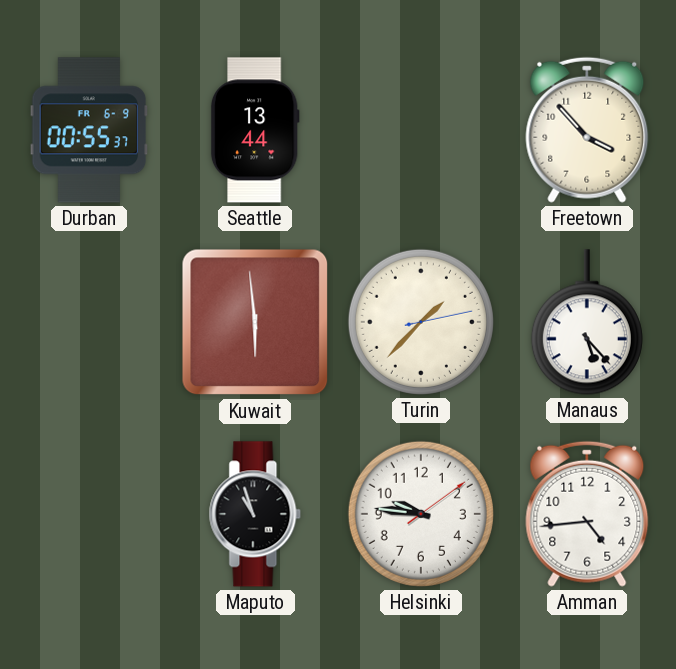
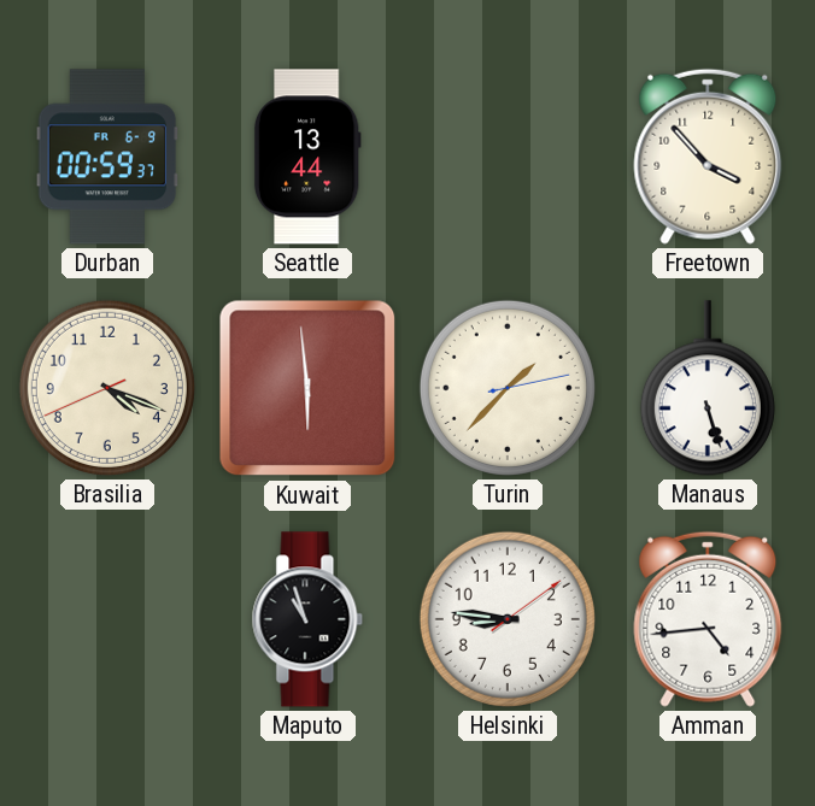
Durban: 00:55 -> 00:59
Brasilia: none -> 4:18
Manaus: 5:23 -> 5:27
Helsinki: 9:46 -> 8:46
